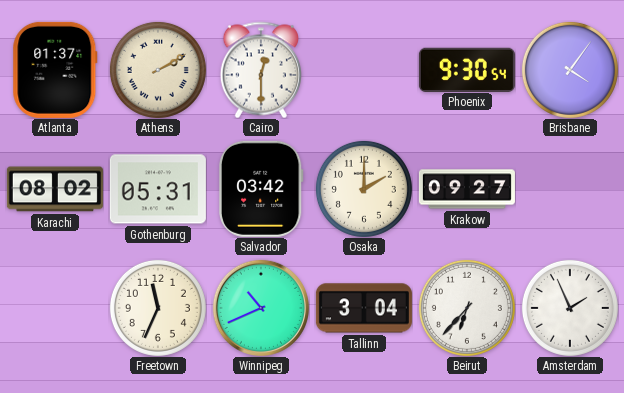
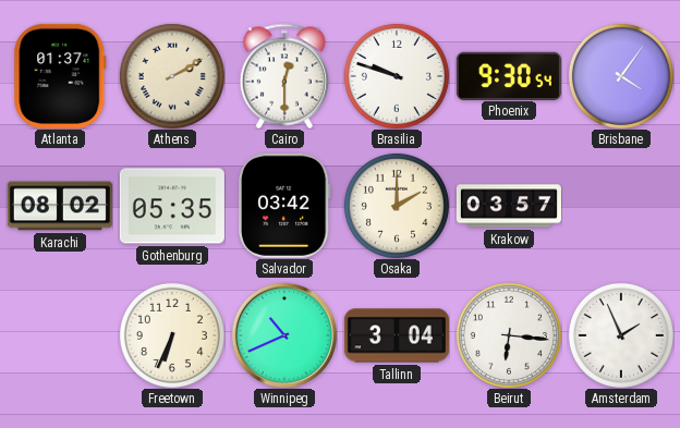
Brasilia: none -> 9:48
Gothenburg: 05:31 -> 05:35
Krakow: 09:27 -> 03:57
Freetown: 11:34 -> 6:34
Beirut: 6:37 -> 6:16
